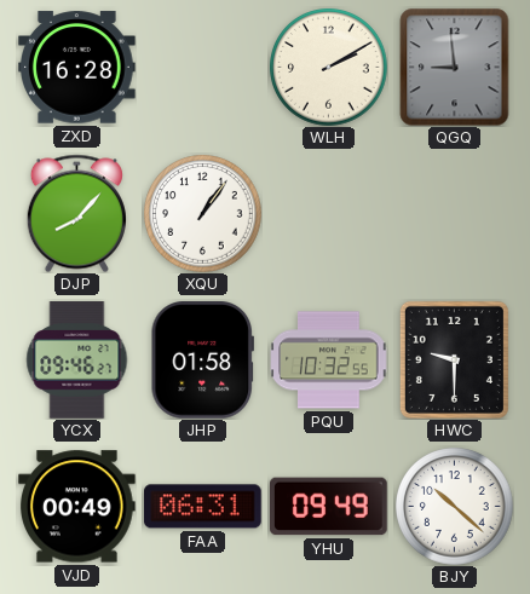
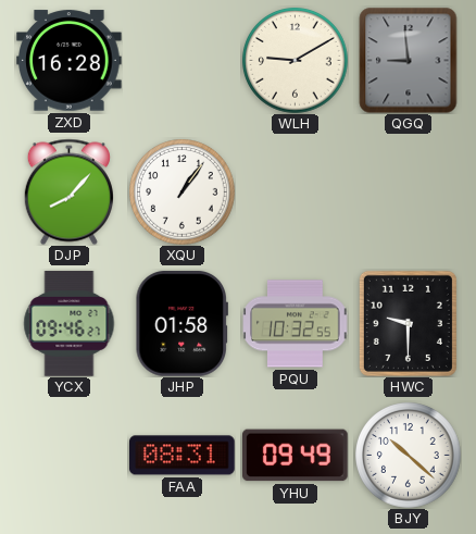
WLH: 2:10 -> 9:10
VJD: 00:49 -> none
FAA: 06:31 -> 08:31
